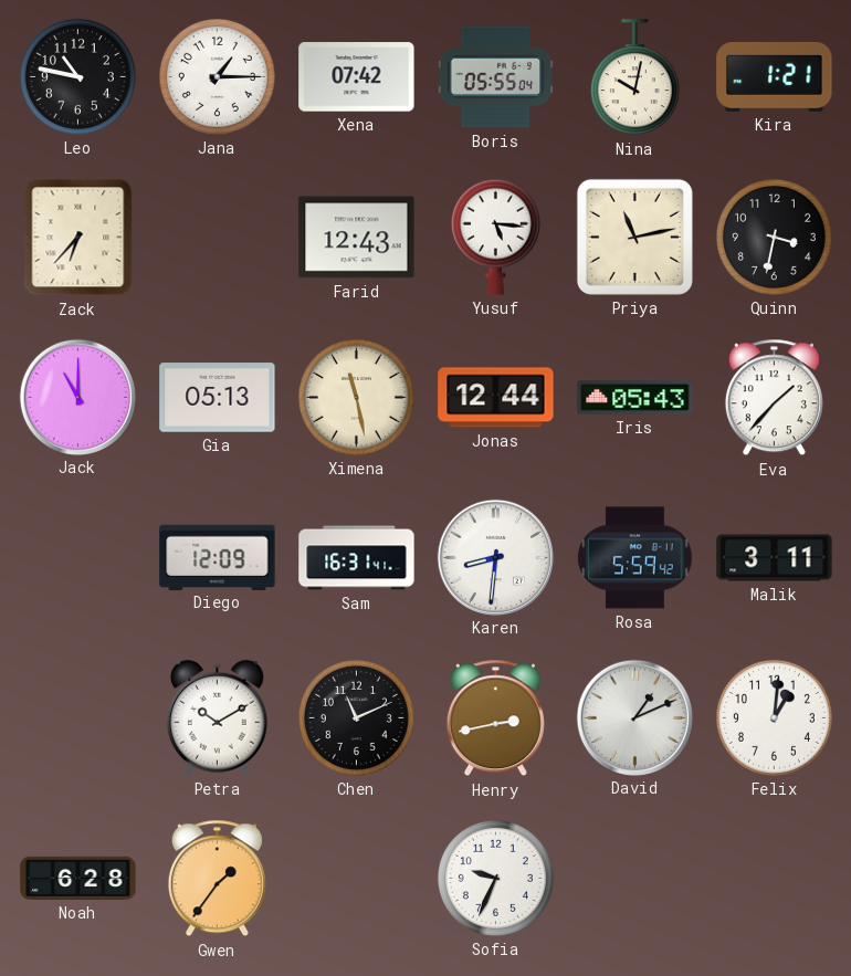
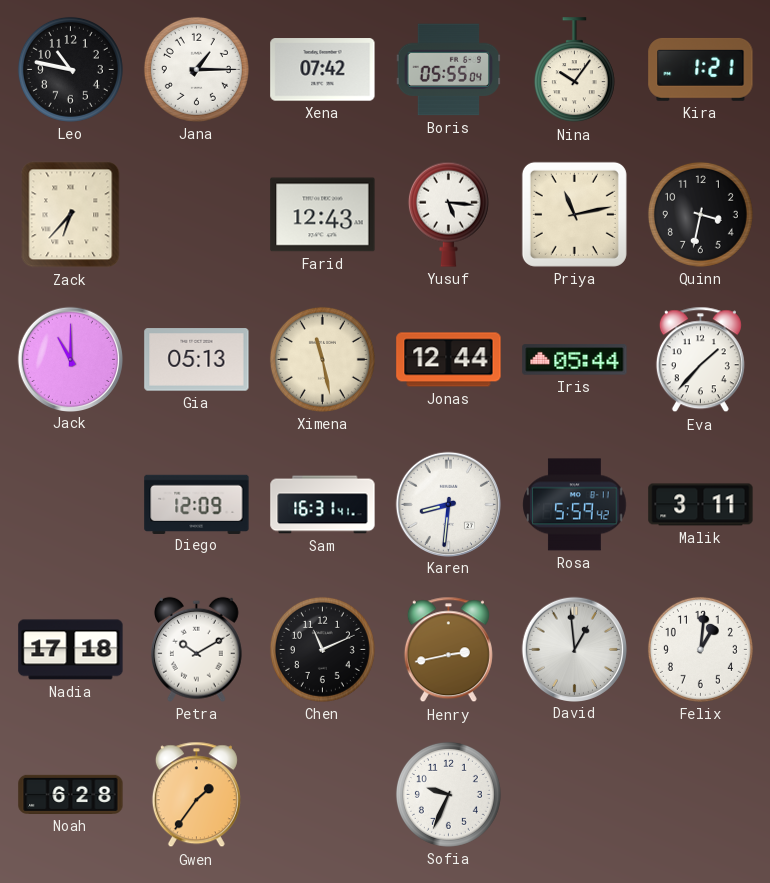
Nina: 10:02 -> 10:06
Iris: 05:43 -> 05:44
Nadia: none -> 17:18
David: 1:11 -> 12:59
